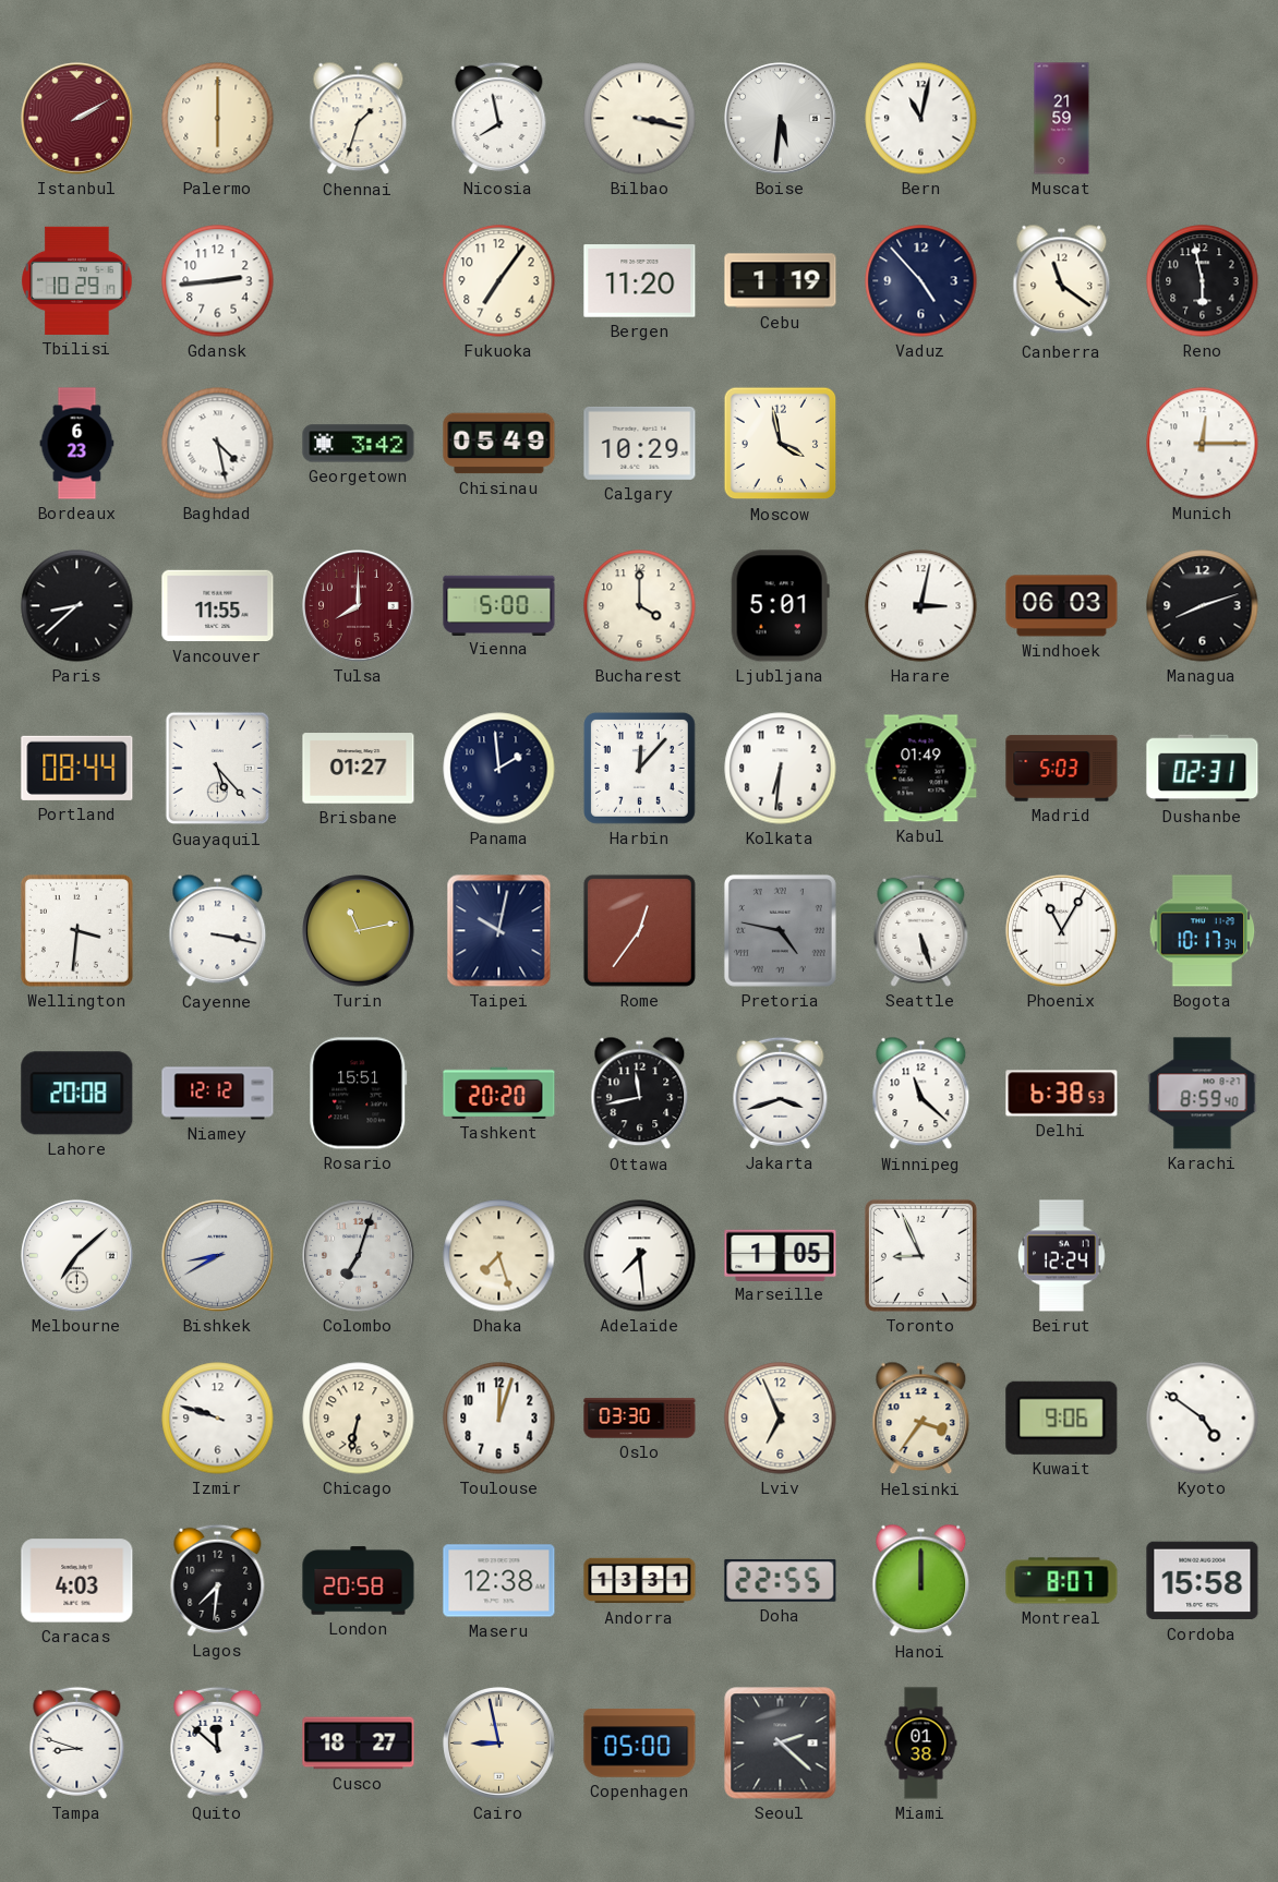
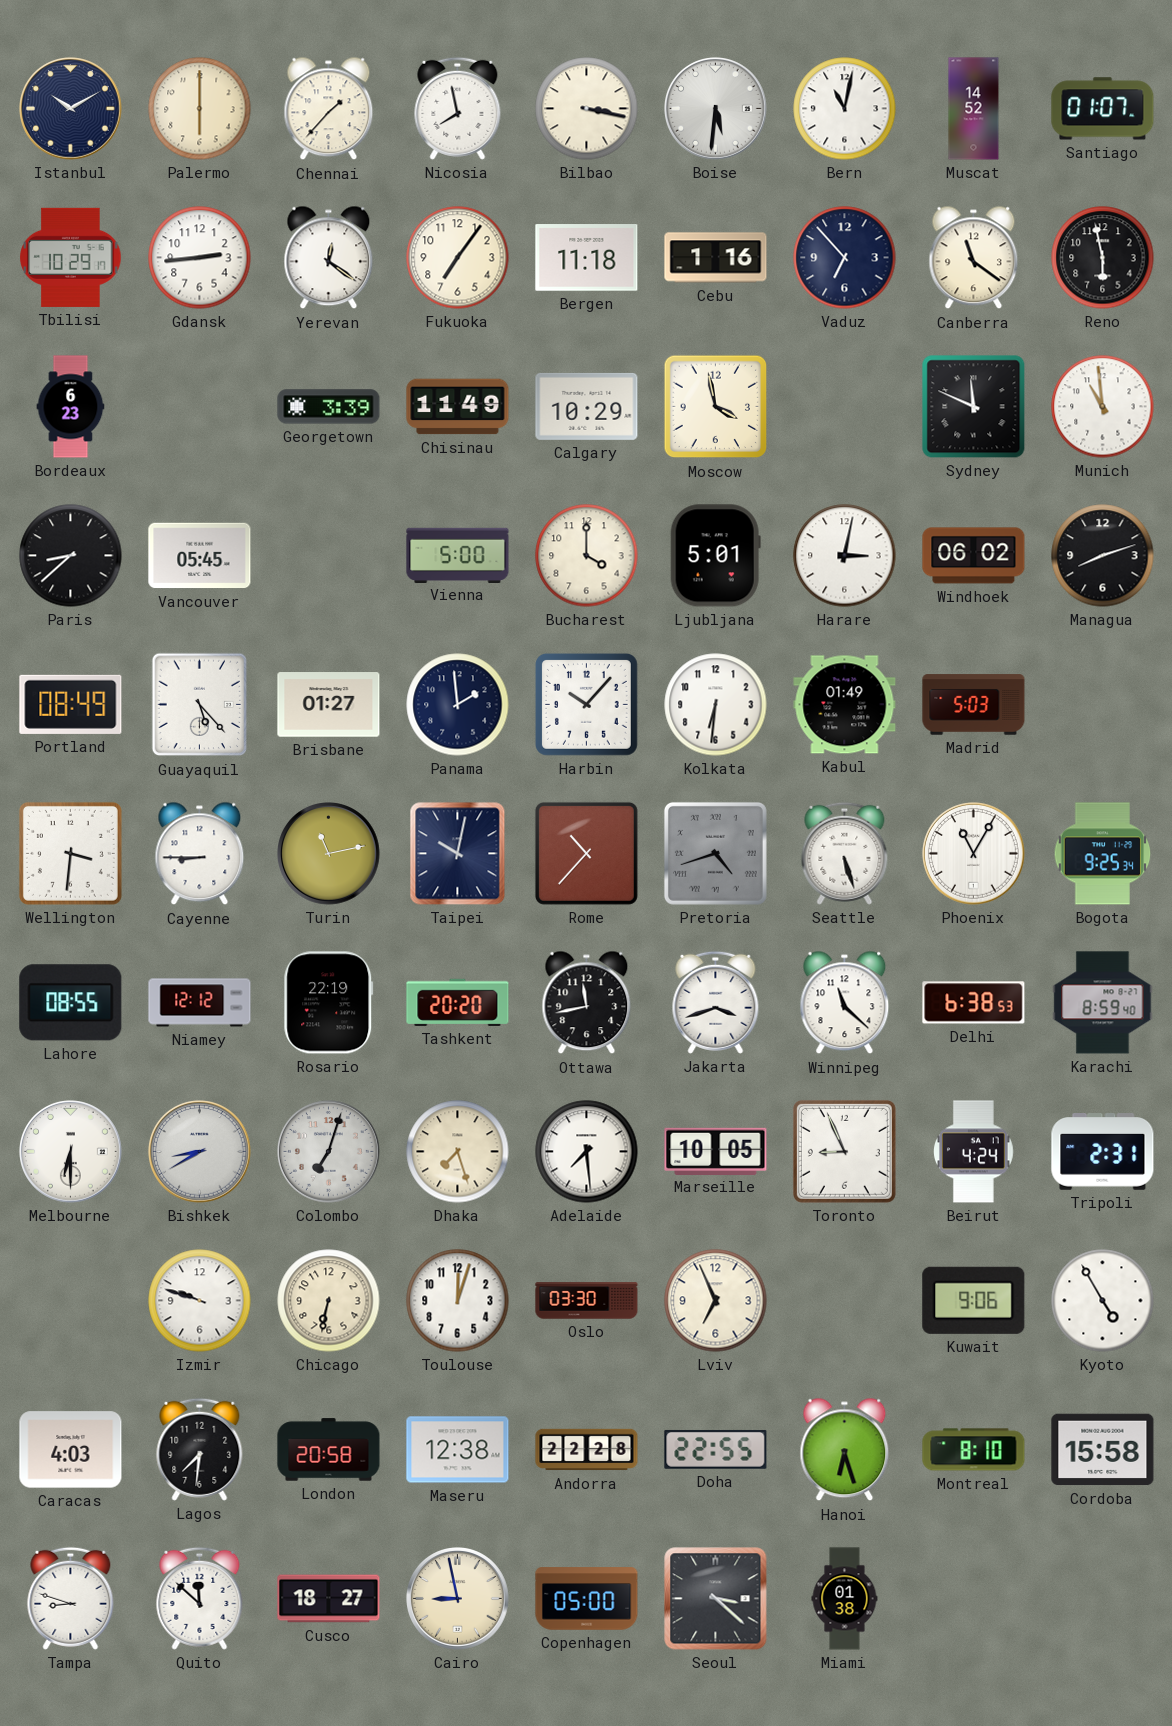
Istanbul: 2:10 -> 10:10
Istanbul dial: burgundy -> navy
Chennai: 1:33 -> 1:37
Muscat: 21:59 -> 14:52
Santiago: none -> 01:07
Yerevan: none -> 12:21
Bergen: 11:20 -> 11:18
Cebu: 1:19 -> 1:16
Vaduz: 4:53 -> 6:53
Baghdad: 4:28 -> none
Georgetown: 3:42 -> 3:39
Chisinau: 05:49 -> 11:49
Sydney: none -> 11:49
Munich: 12:15 -> 10:59
Vancouver: 11:55 -> 05:45
Tulsa: 8:00 -> none
Windhoek: 06:03 -> 06:02
Portland: 08:44 -> 08:49
Harbin: 12:07 -> 10:07
Dushanbe: 02:31 -> none
Cayenne: 3:17 -> 8:45
Rome: 12:36 -> 10:37
Pretoria: 4:47 -> 4:42
Bogota: 10:17 -> 9:25
Lahore: 20:08 -> 08:55
Rosario: 15:51 -> 22:19
Melbourne: 7:08 -> 6:30
Marseille: 1:05 -> 10:05
Beirut: 12:24 -> 4:24
Tripoli: none -> 2:31
Helsinki: 3:36 -> none
Kyoto: 4:51 -> 4:55
Andorra: 13:31 -> 22:28
Hanoi: 12:00 -> 6:27
Montreal: 8:07 -> 8:10
Seoul: 2:22 -> 3:22
